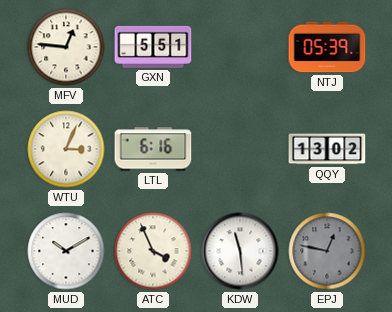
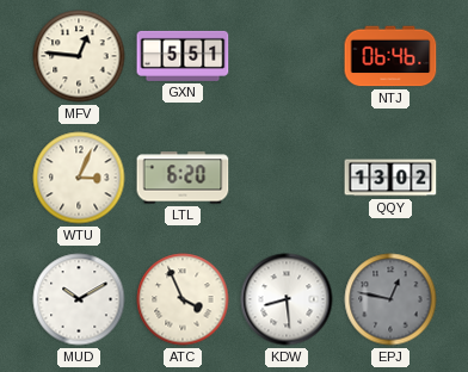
NTJ: 05:39 -> 06:46
LTL: 6:16 -> 6:20
KDW: 11:29 -> 8:29
